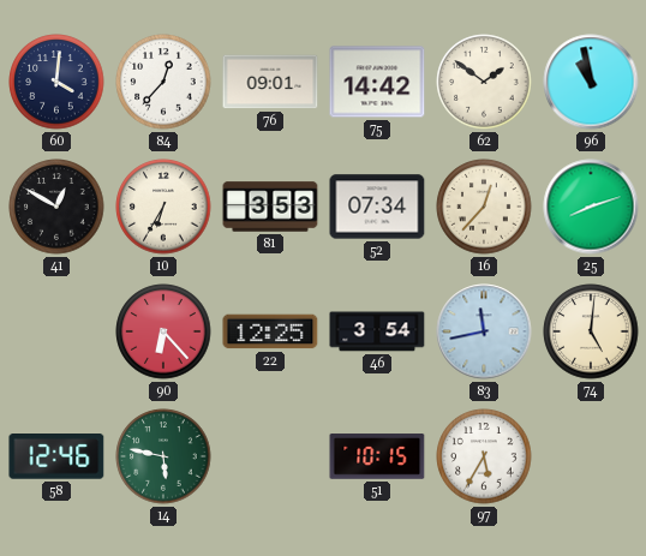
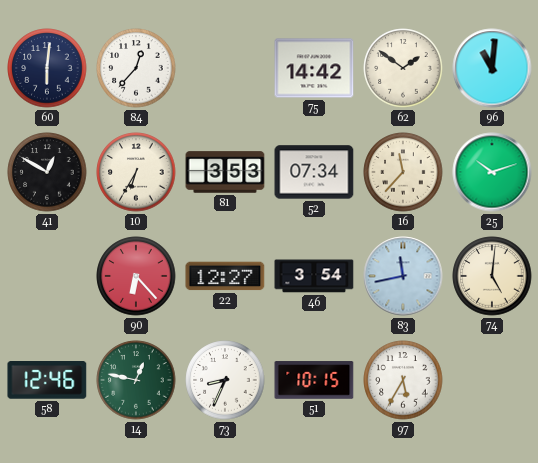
60: 4:01 -> 6:01
76: 09:01 -> none
96: 10:58 -> 11:01
16: 12:37 -> 11:37
25: 8:12 -> 10:12
22: 12:25 -> 12:27
14: 5:47 -> 12:47
73: none -> 8:34
